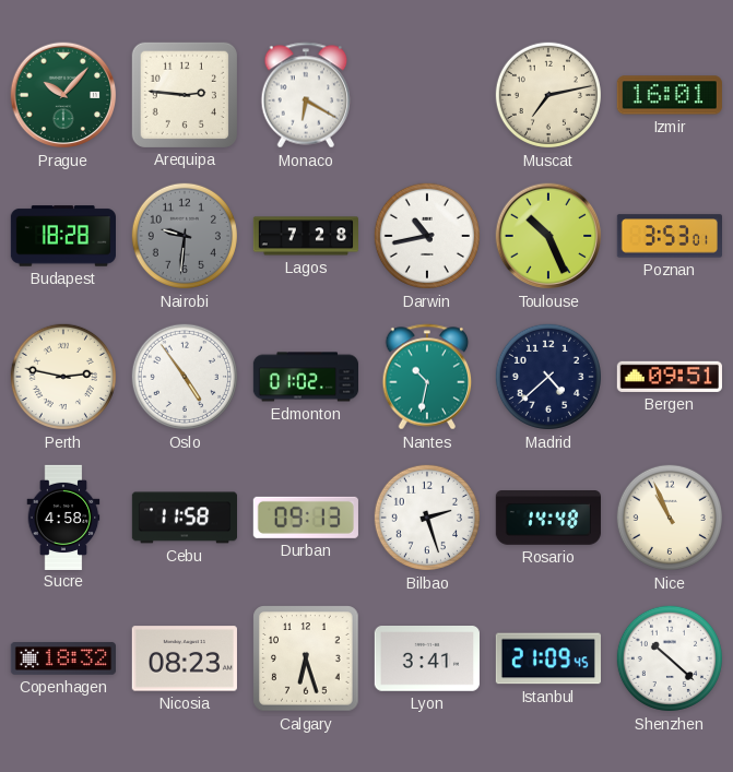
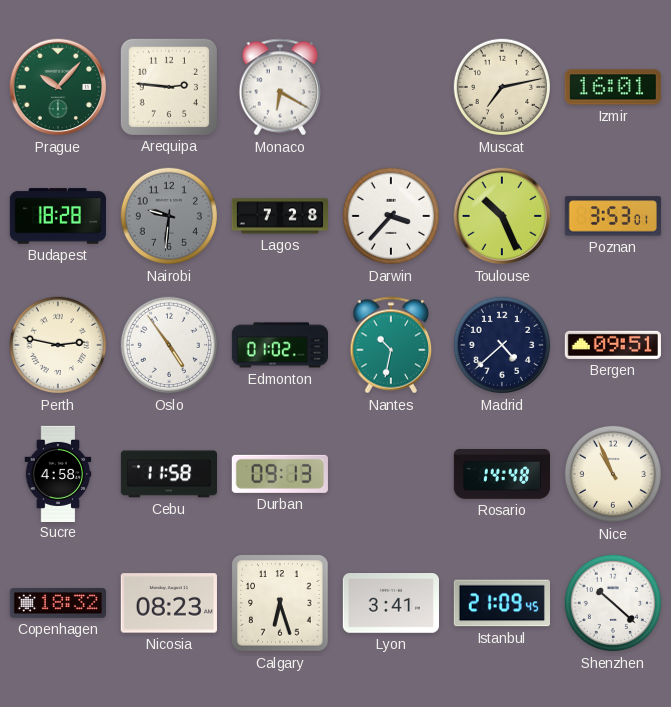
Darwin: 10:43 -> 3:37
Bilbao: 2:27 -> none
